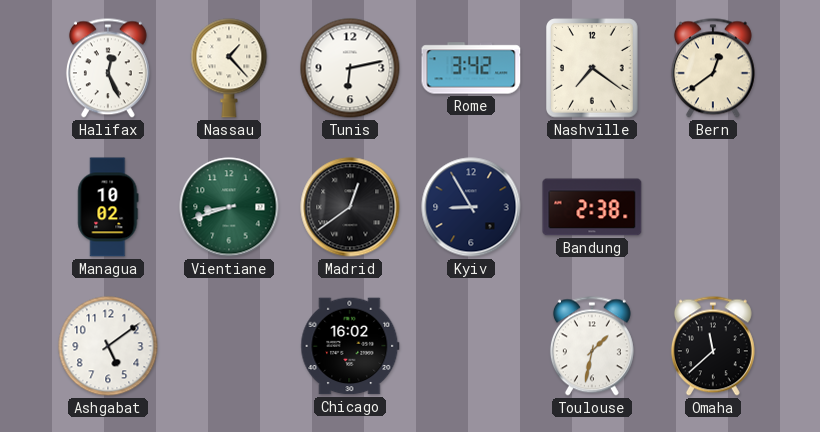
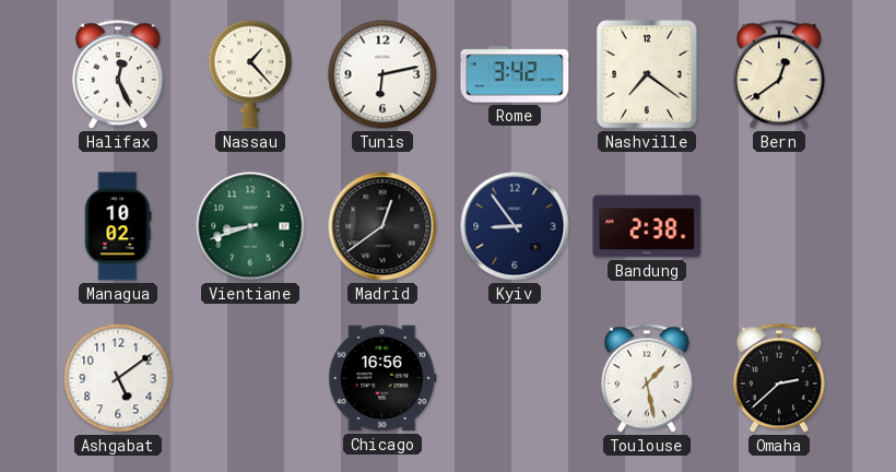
Kyiv: 8:55 -> 8:54
Chicago: 16:02 -> 16:56
Toulouse: 1:32 -> 1:28
Omaha: 11:38 -> 2:38
